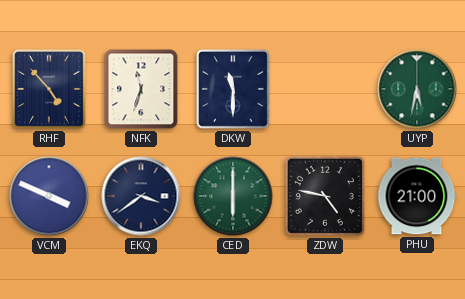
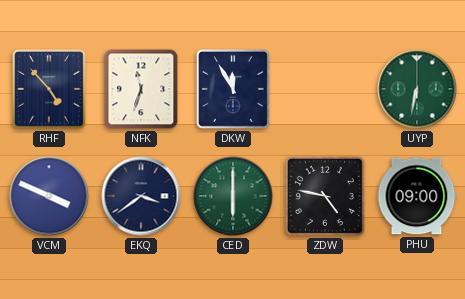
DKW: 11:30 -> 11:55
UYP: 5:32 -> 6:32
PHU: 21:00 -> 09:00
